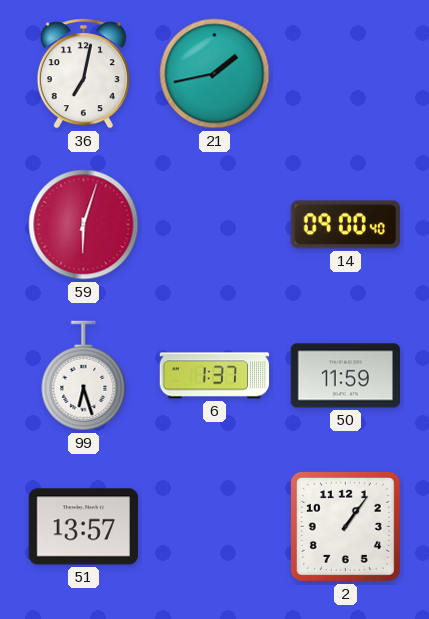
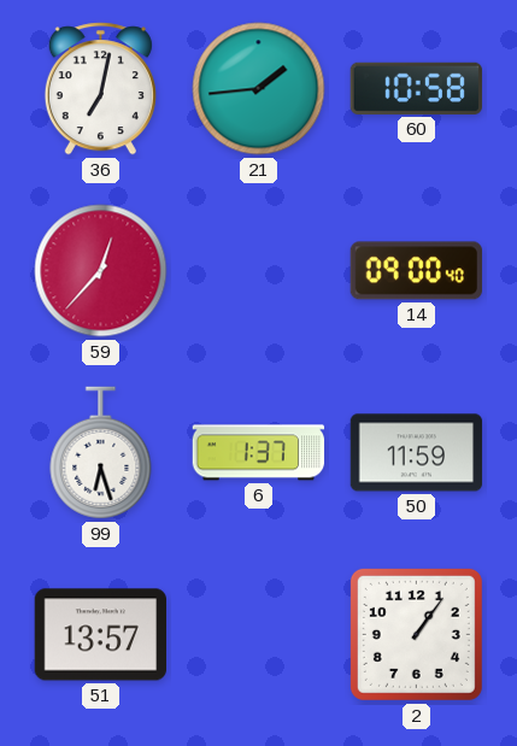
21: 1:43 -> 1:44
60: none -> 10:58
59: 6:03 -> 12:37
